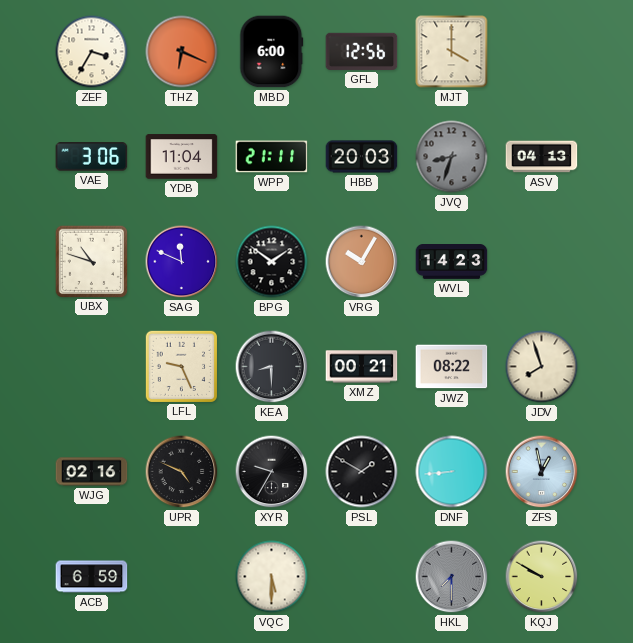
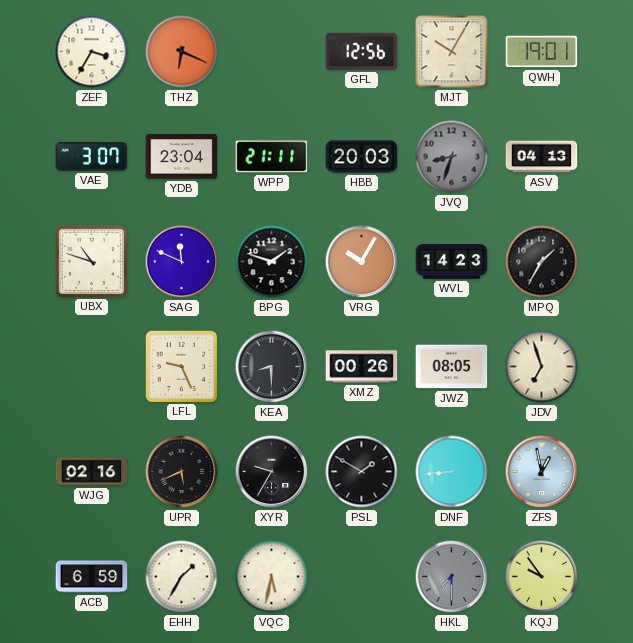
MBD: 6:00 -> none
MJT: 4:00 -> 10:05
QWH: none -> 19:01
VAE: 3:06 -> 3:07
YDB: 11:04 -> 23:04
BPG: 1:51 -> 1:48
MPQ: none -> 1:35
XMZ: 00:21 -> 00:26
JWZ: 08:22 -> 08:05
JDV: 7:57 -> 6:57
UPR: 4:49 -> 5:41
EHH: none -> 1:35
VQC: 5:30 -> 5:32
KQJ: 9:50 -> 9:54
